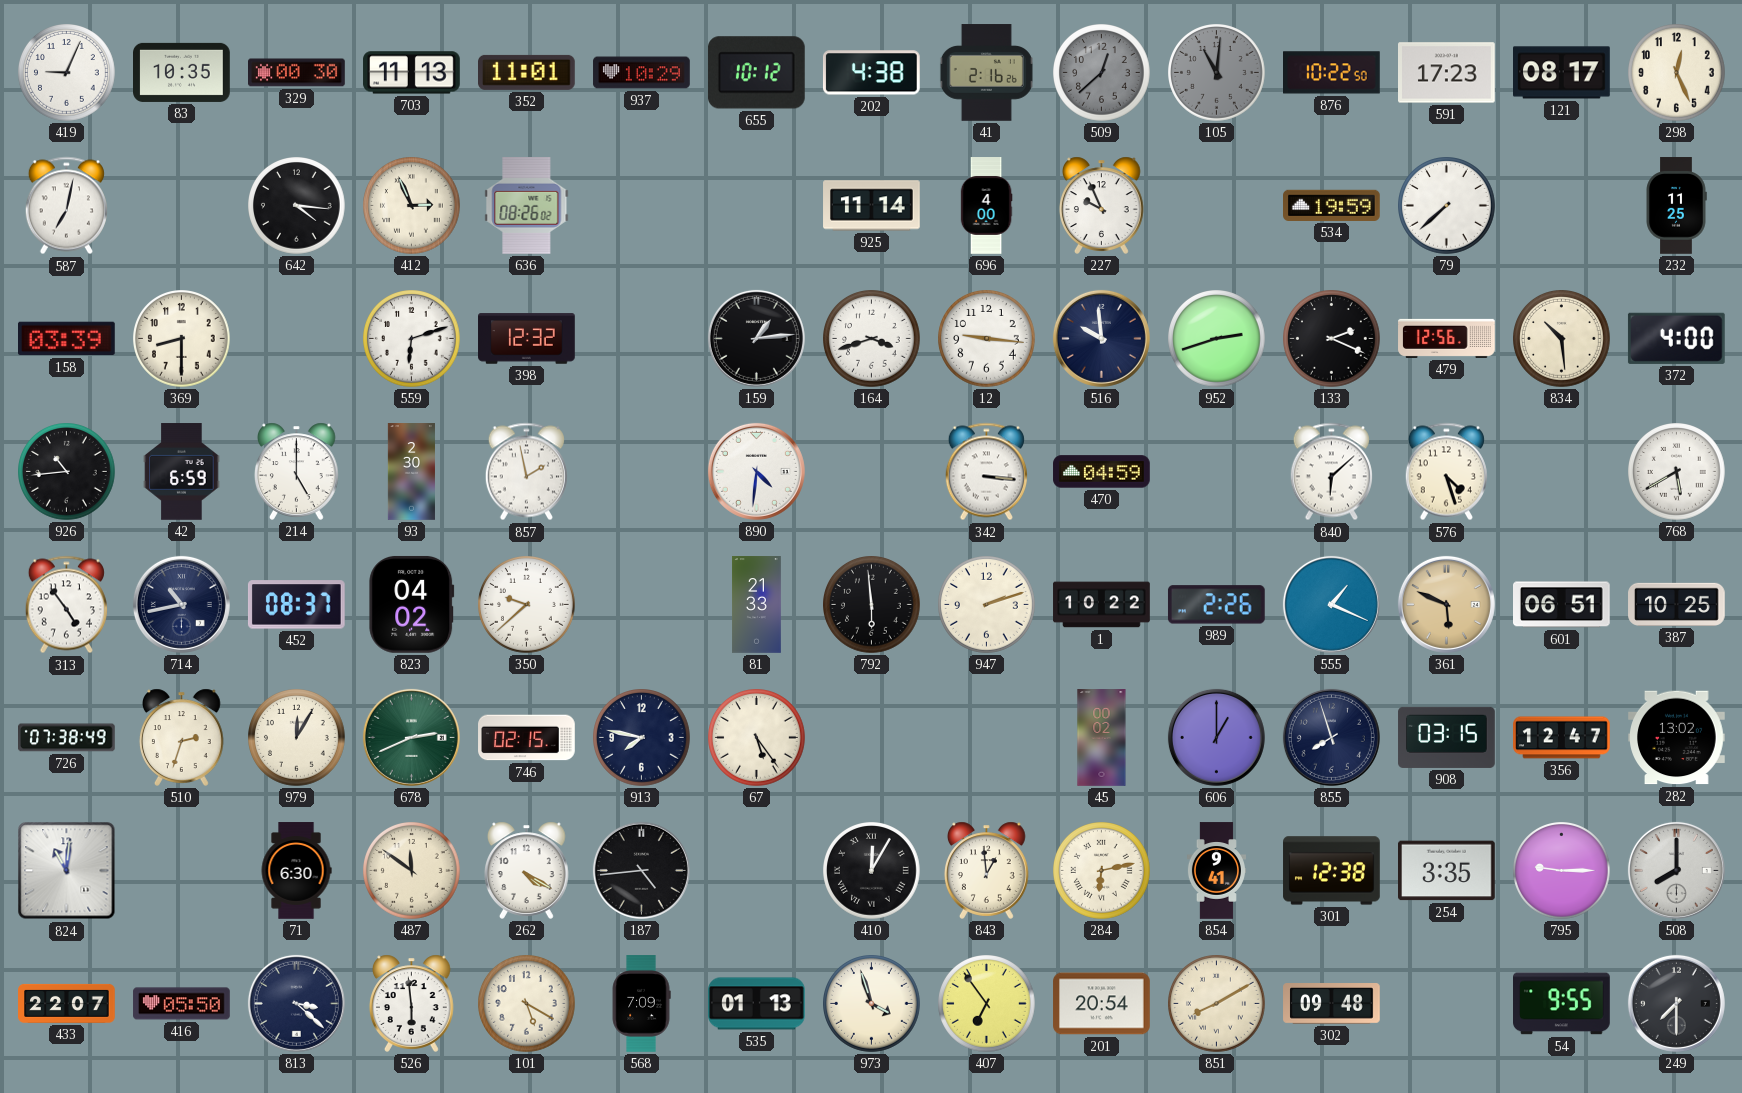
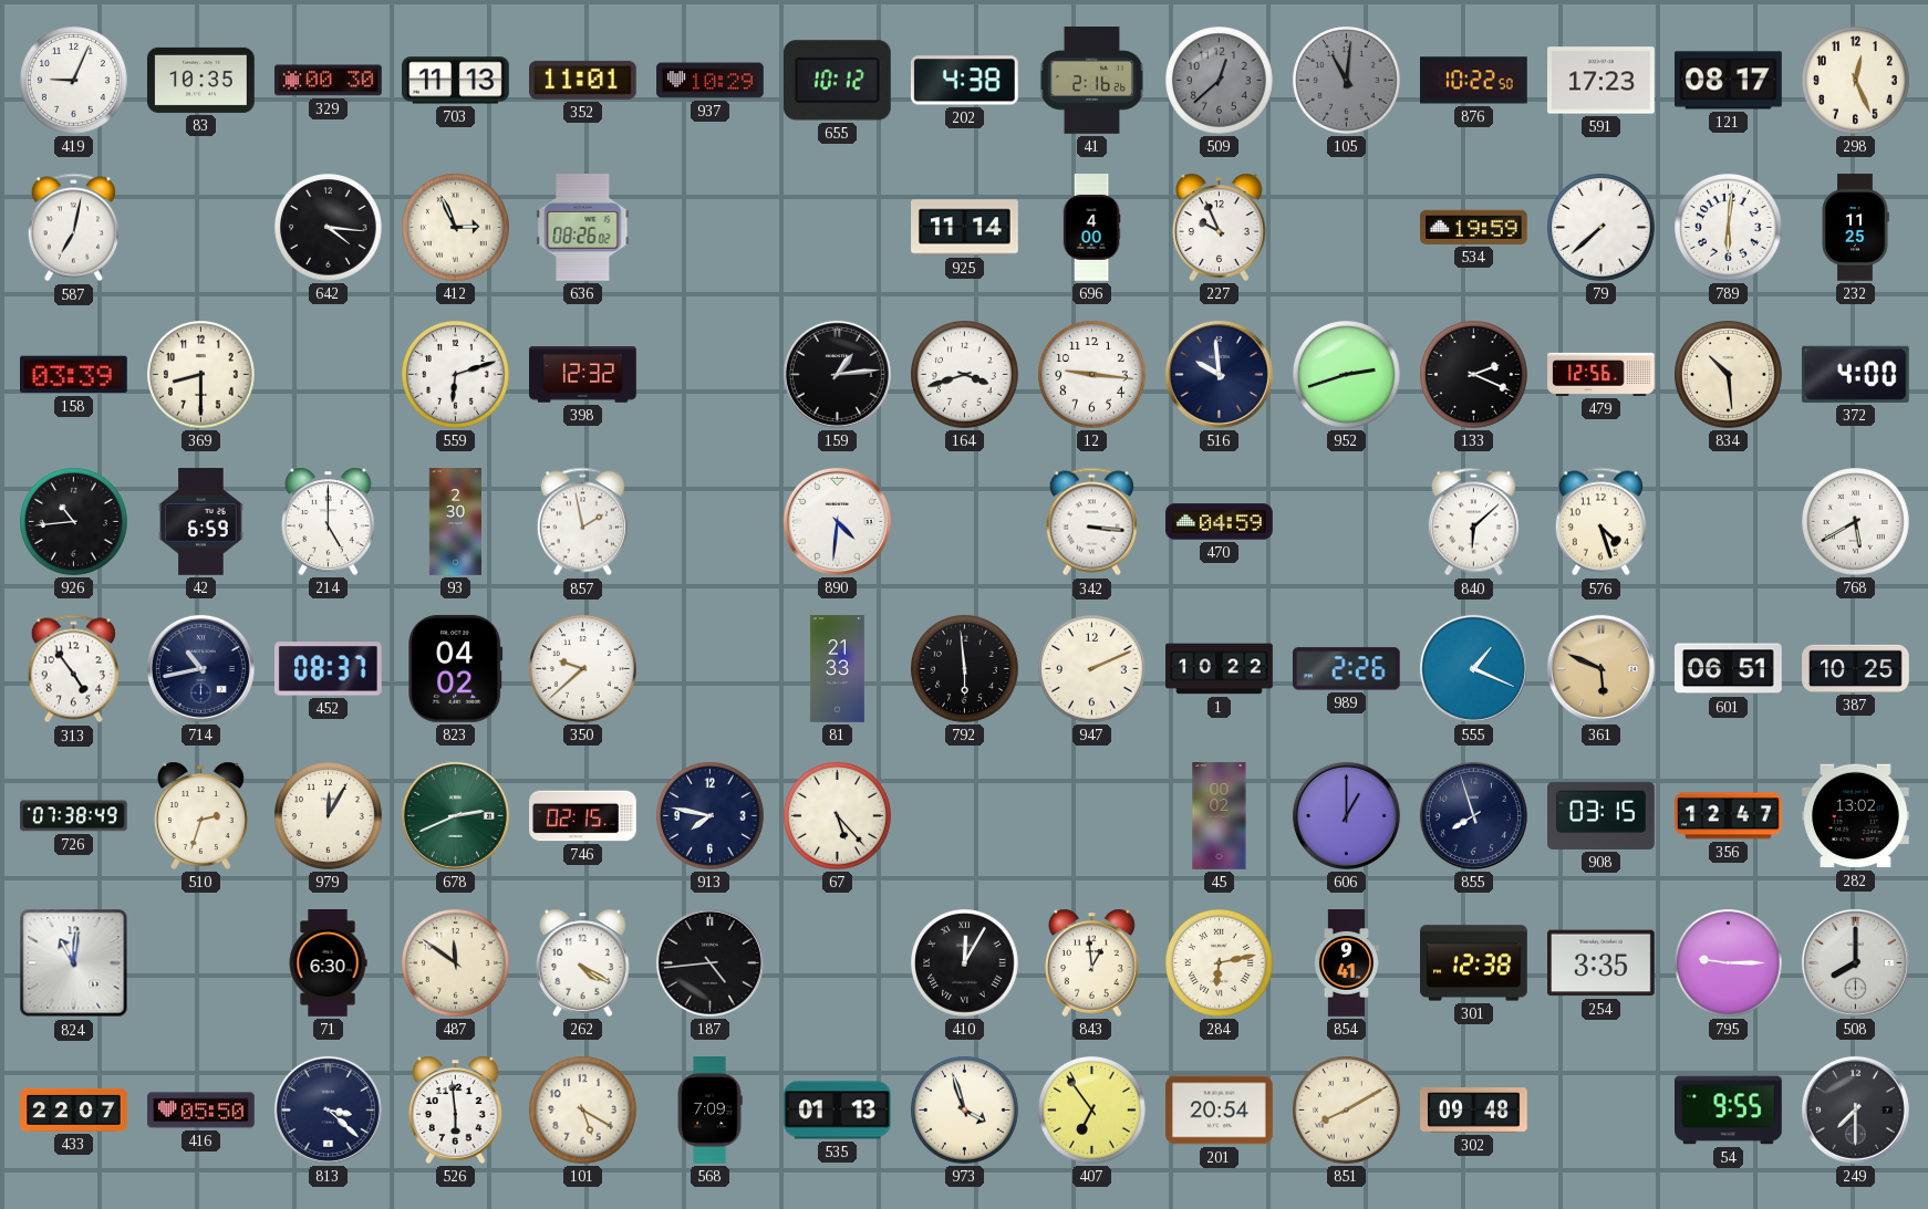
789: none -> 6:01
947: 2:12 -> 2:11
67: 5:24 -> 5:23
